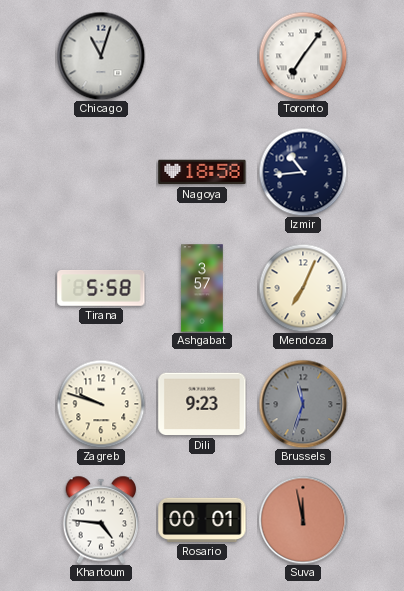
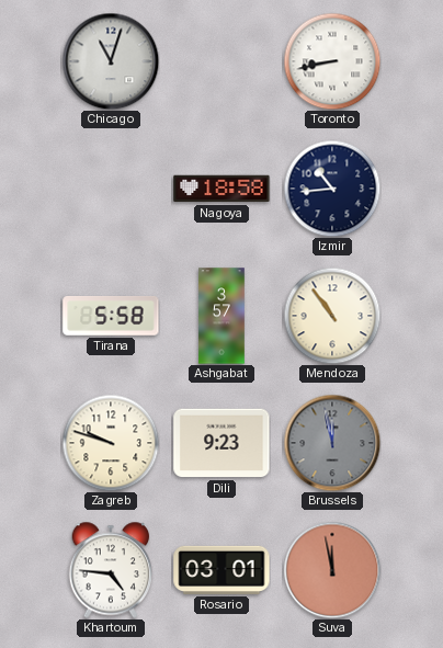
Toronto: 7:06 -> 8:43
Mendoza: 7:04 -> 10:54
Brussels: 11:33 -> 11:58
Rosario: 00:01 -> 03:01
